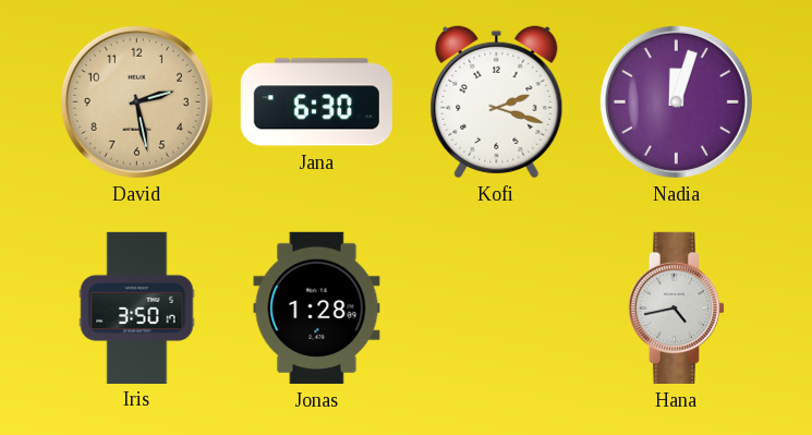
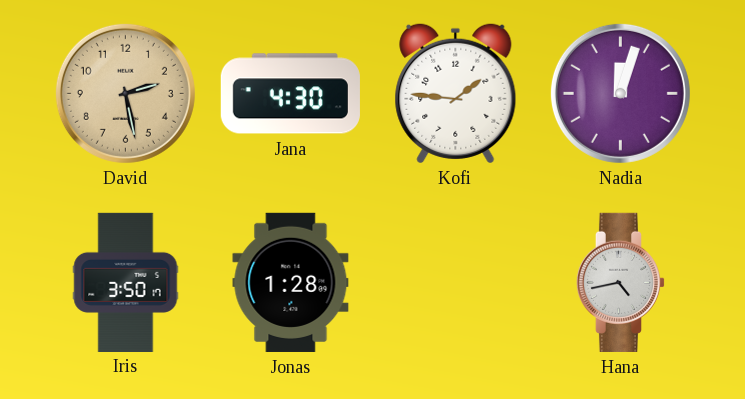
Jana: 6:30 -> 4:30
Kofi: 2:18 -> 1:46
